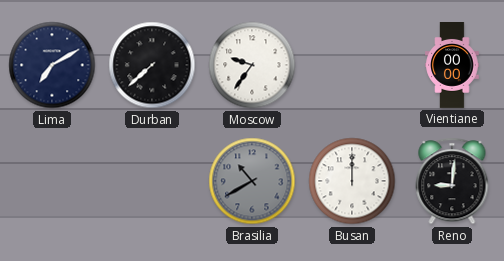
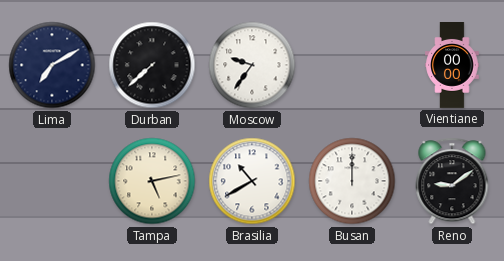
Tampa: none -> 5:13
Brasilia dial: grey -> white
Reno: 9:01 -> 9:09
